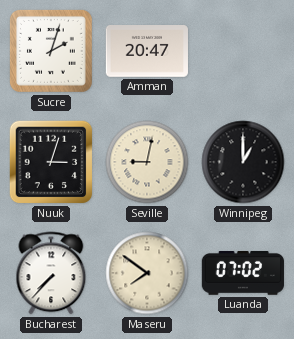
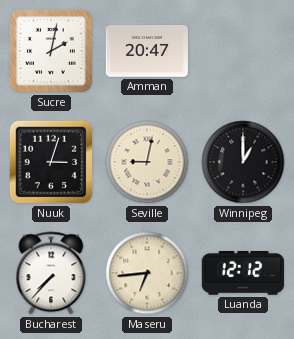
Sucre: 2:03 -> 2:02
Maseru: 7:51 -> 6:44
Luanda: 07:02 -> 12:12
